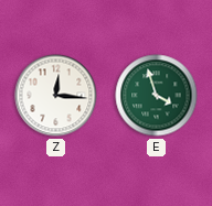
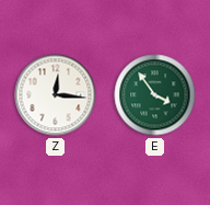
E: 3:57 -> 3:54
